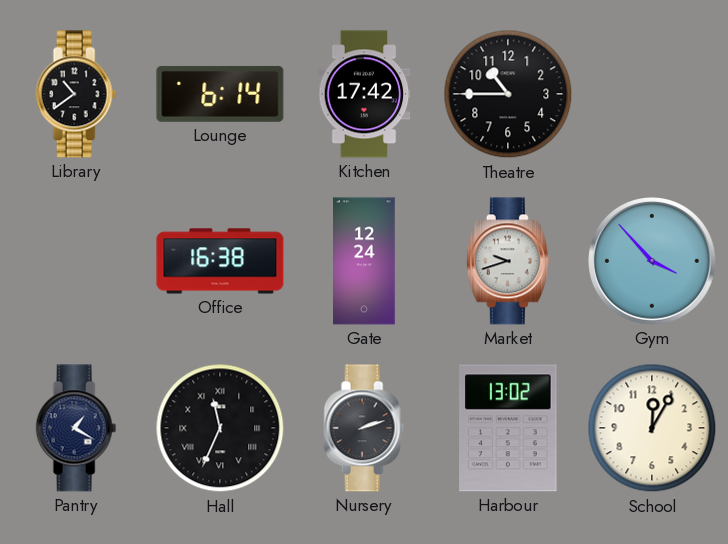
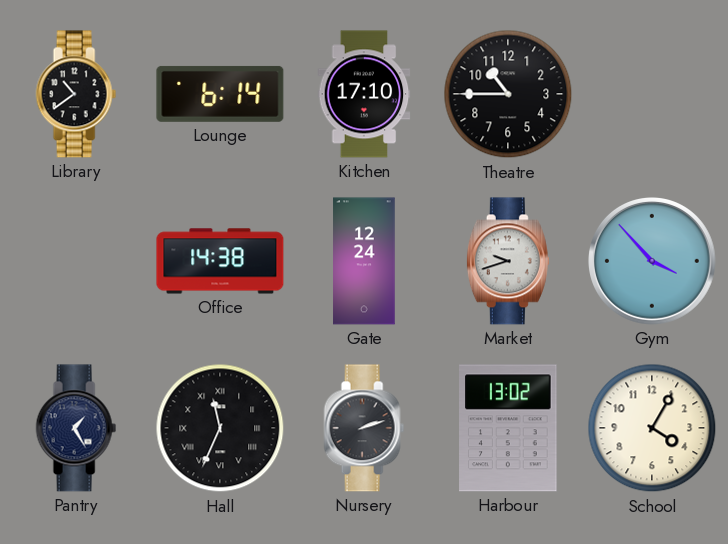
Kitchen: 17:42 -> 17:10
Office: 16:38 -> 14:38
Pantry: 1:20 -> 1:25
School: 12:05 -> 4:05
